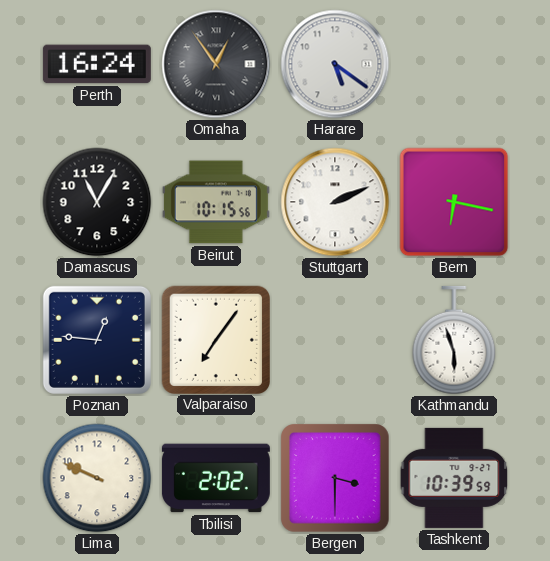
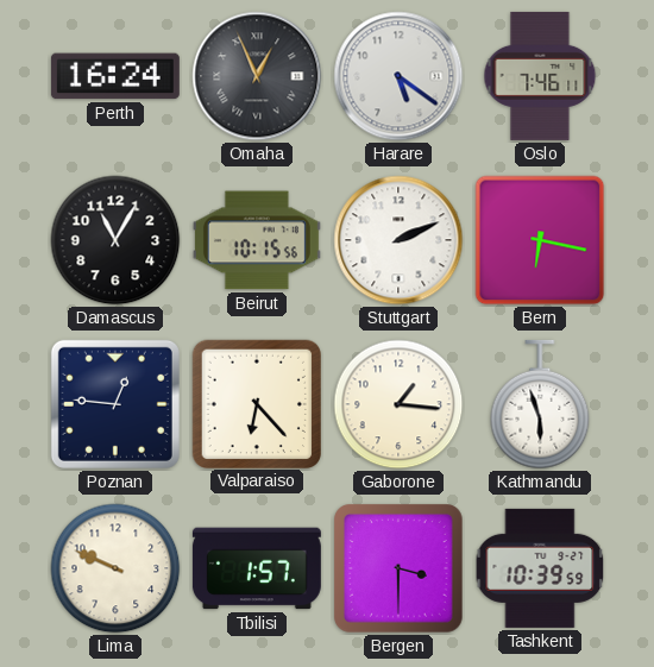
Omaha: 12:54 -> 12:56
Oslo: none -> 7:46
Valparaiso: 7:06 -> 6:23
Gaborone: none -> 1:16
Tbilisi: 2:02 -> 1:57
